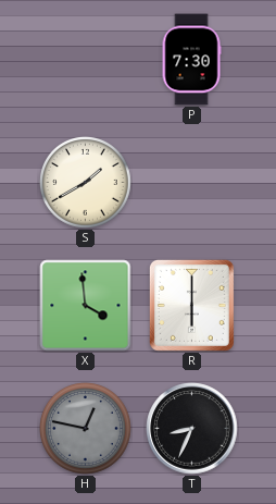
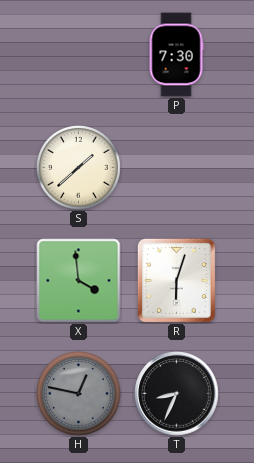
S: 1:40 -> 1:38
R: 6:00 -> 6:03
